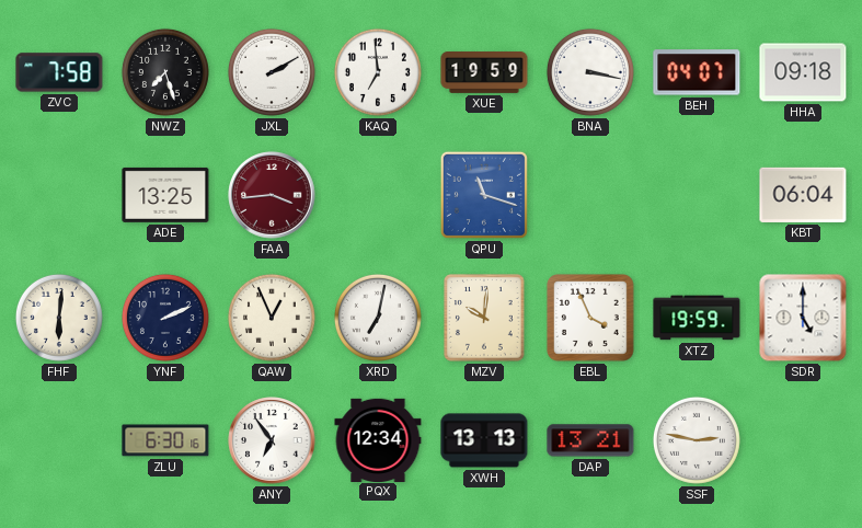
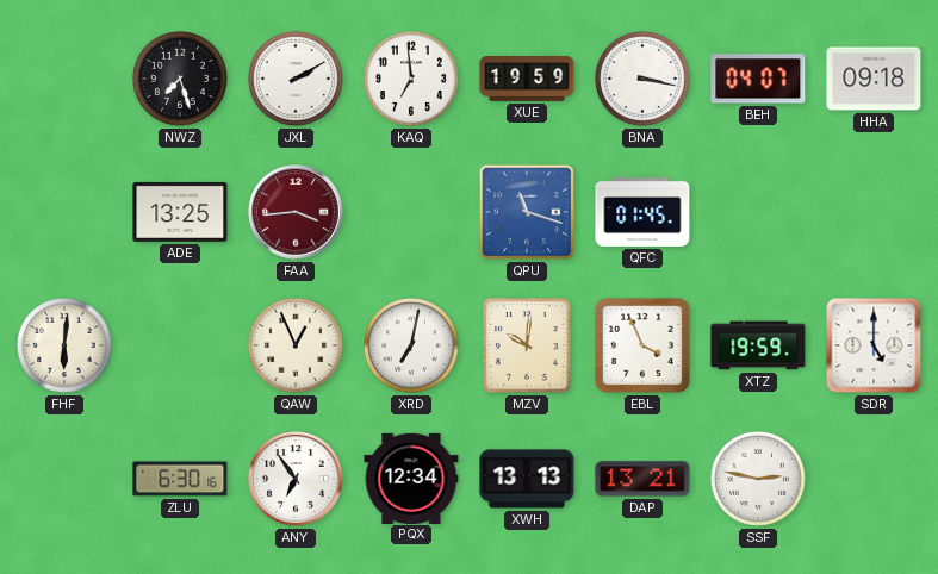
ZVC: 7:58 -> none
QFC: none -> 01:45
KBT: 06:04 -> none
YNF: 2:11 -> none
